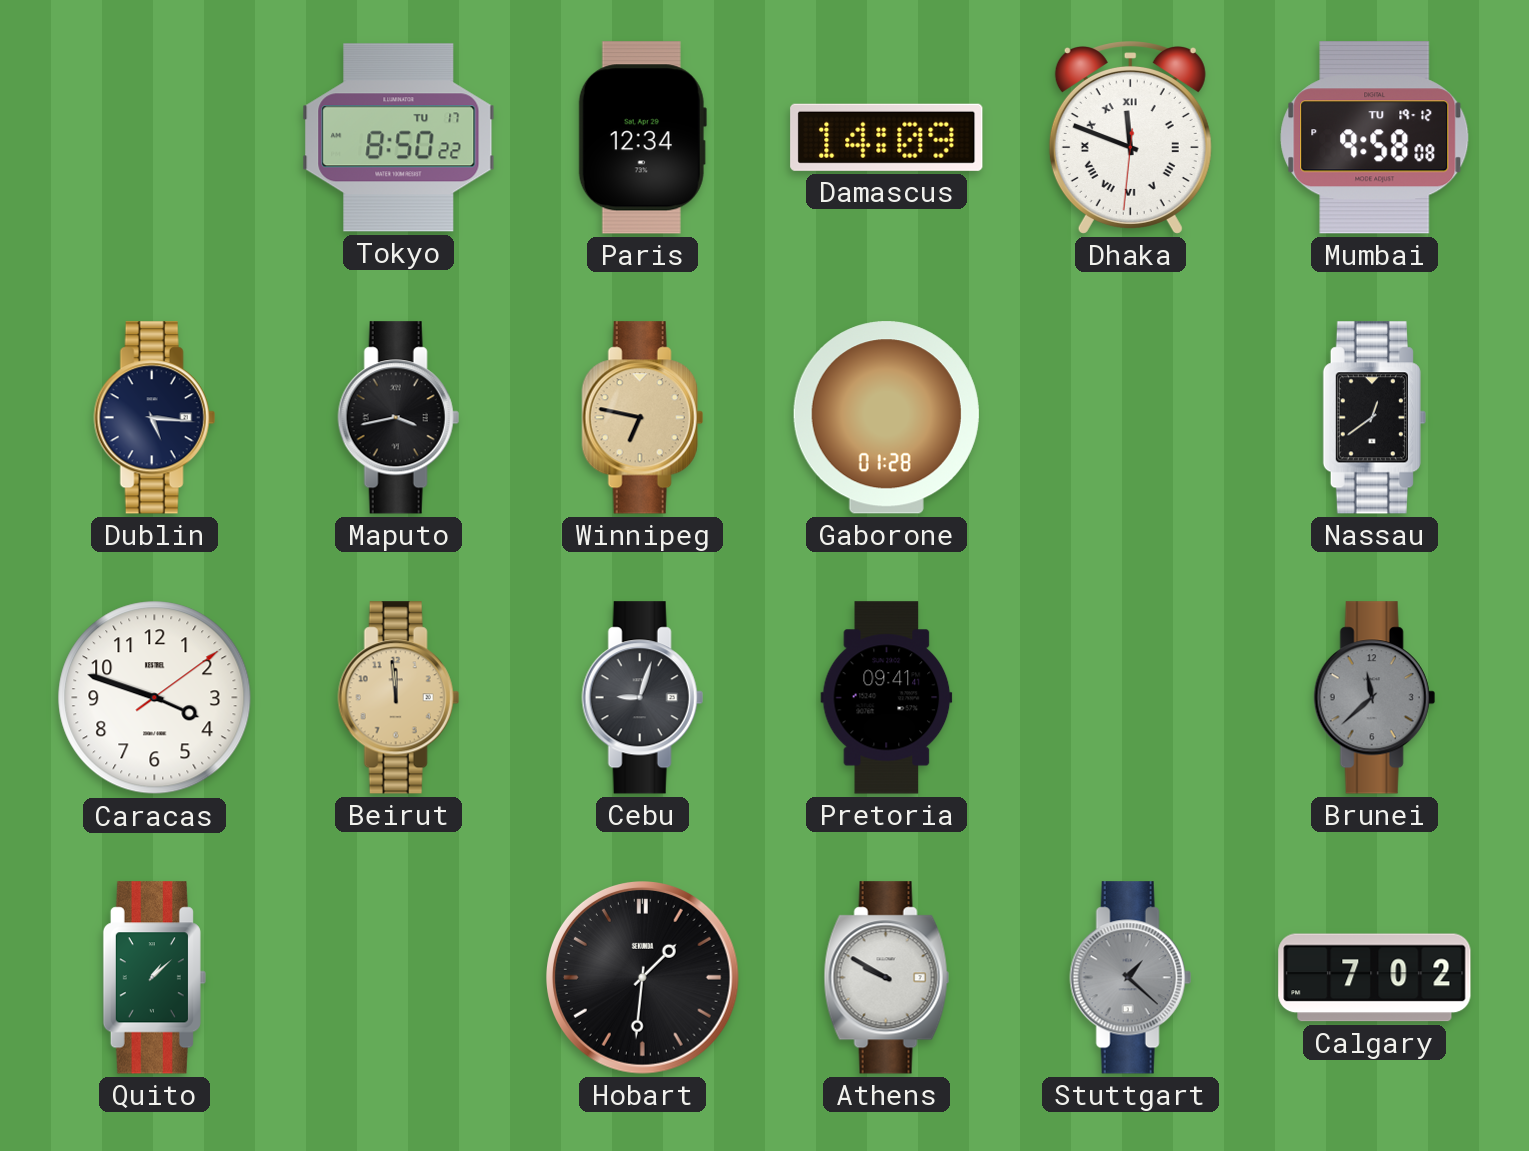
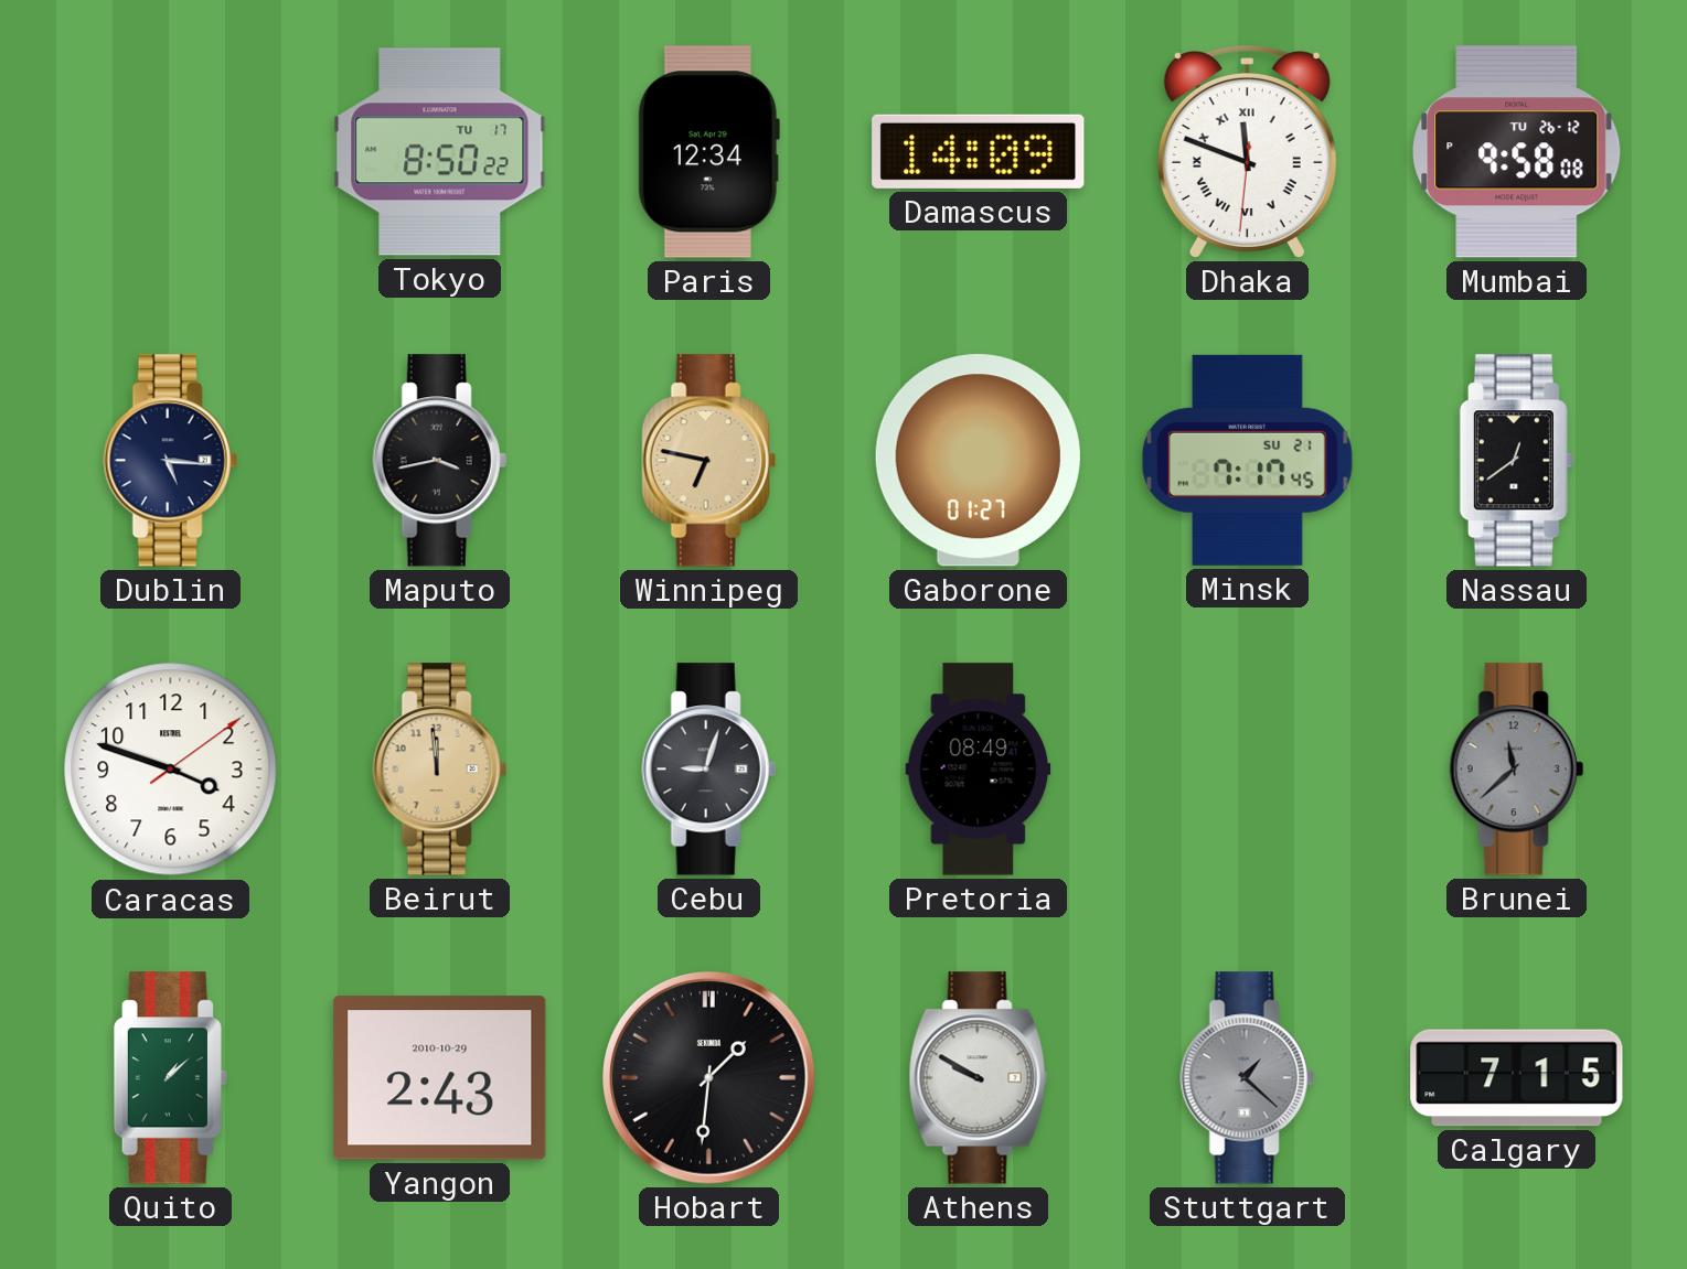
Mumbai date: TU 19-12 -> TU 26-12
Gaborone: 01:28 -> 01:27
Minsk: none -> 7:17
Pretoria: 09:41 -> 08:49
Yangon: none -> 2:43
Calgary: 7:02 -> 7:15
